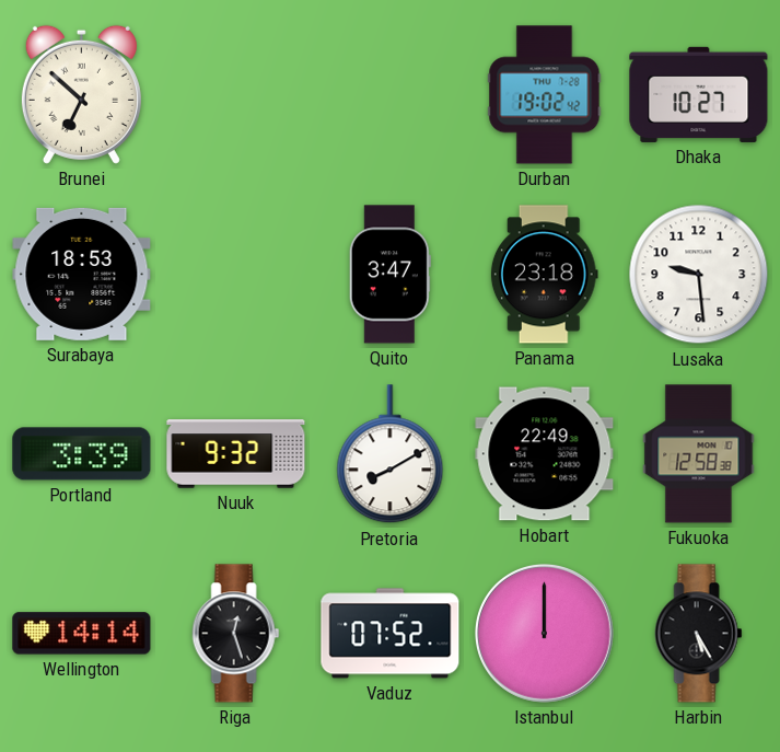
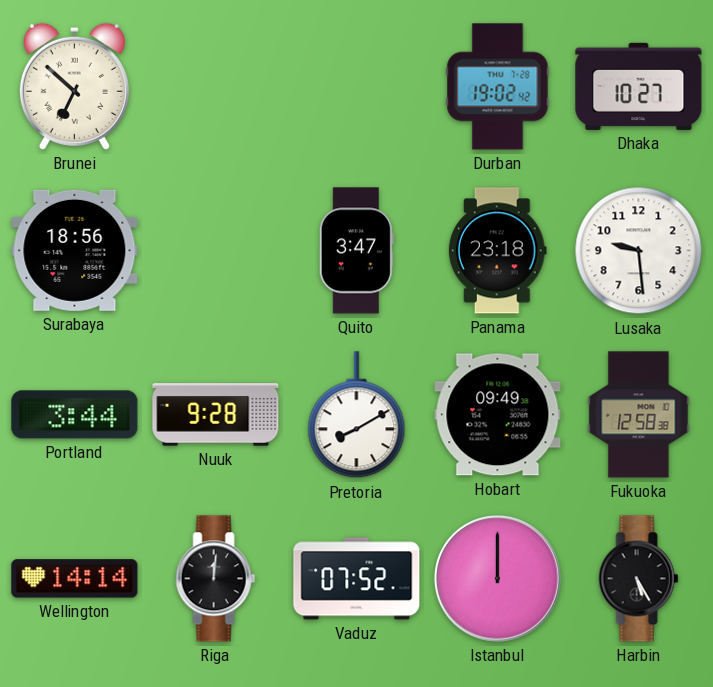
Surabaya: 18:53 -> 18:56
Portland: 3:39 -> 3:44
Nuuk: 9:32 -> 9:28
Hobart: 22:49 -> 09:49
Riga: 12:27 -> 12:01
